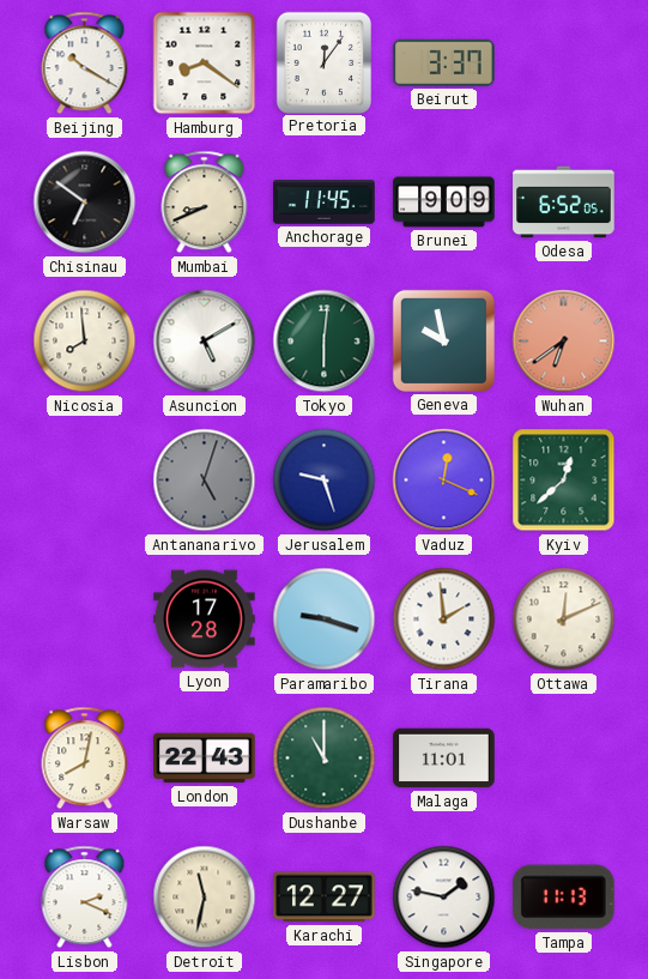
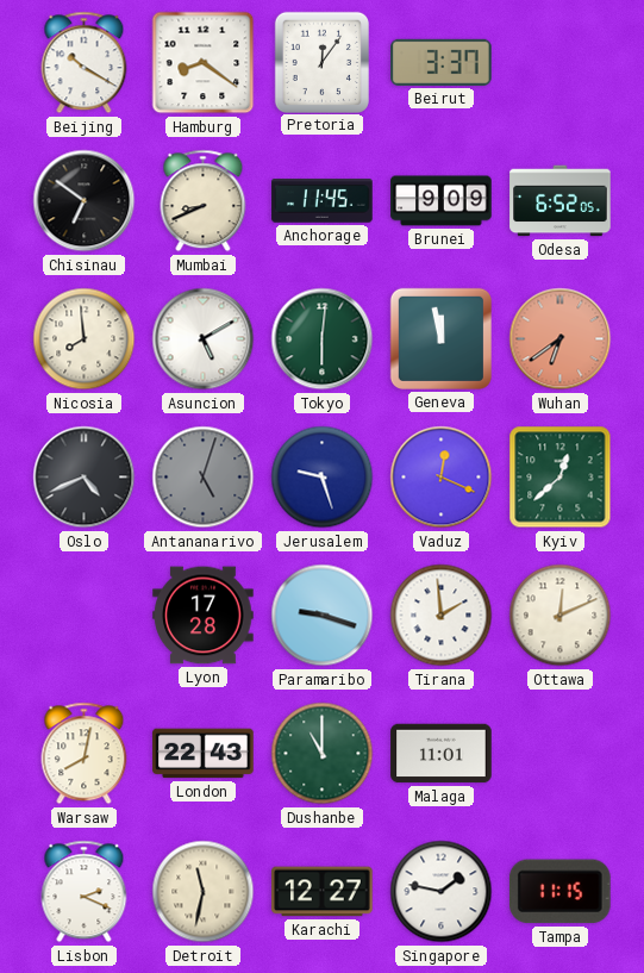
Geneva: 9:58 -> 11:58
Oslo: none -> 4:41
Tampa: 11:13 -> 11:15
